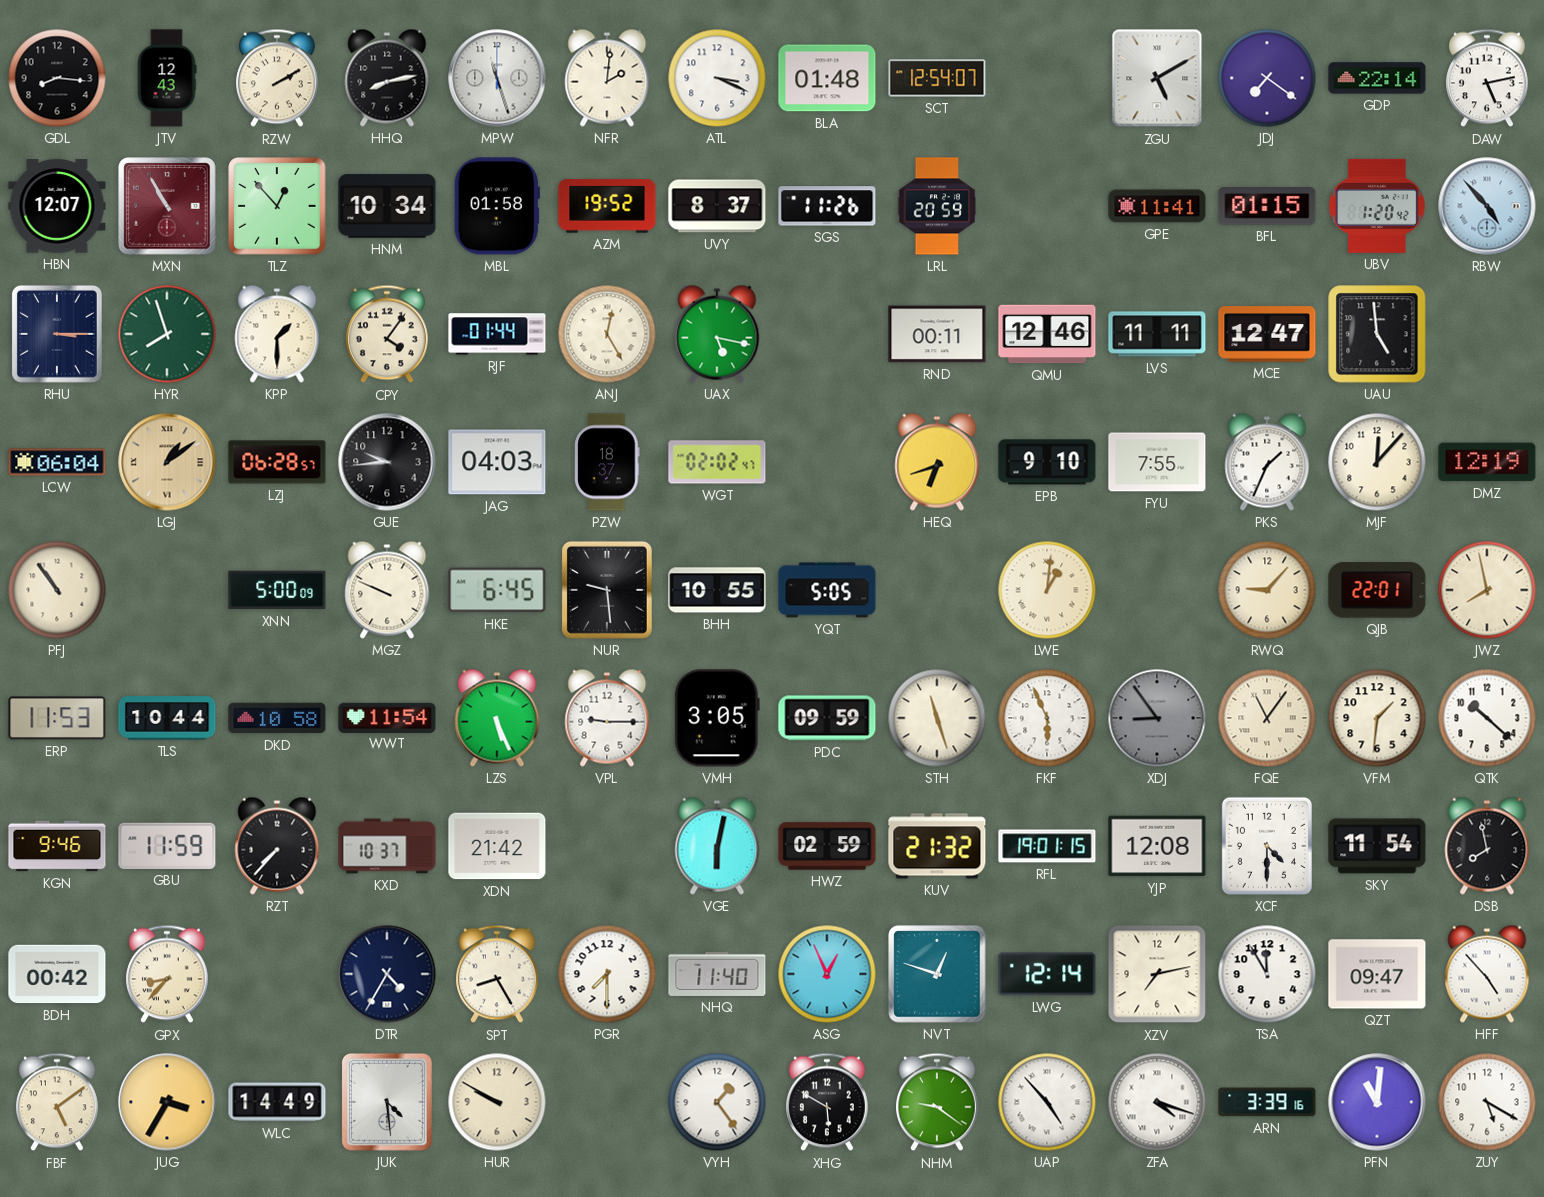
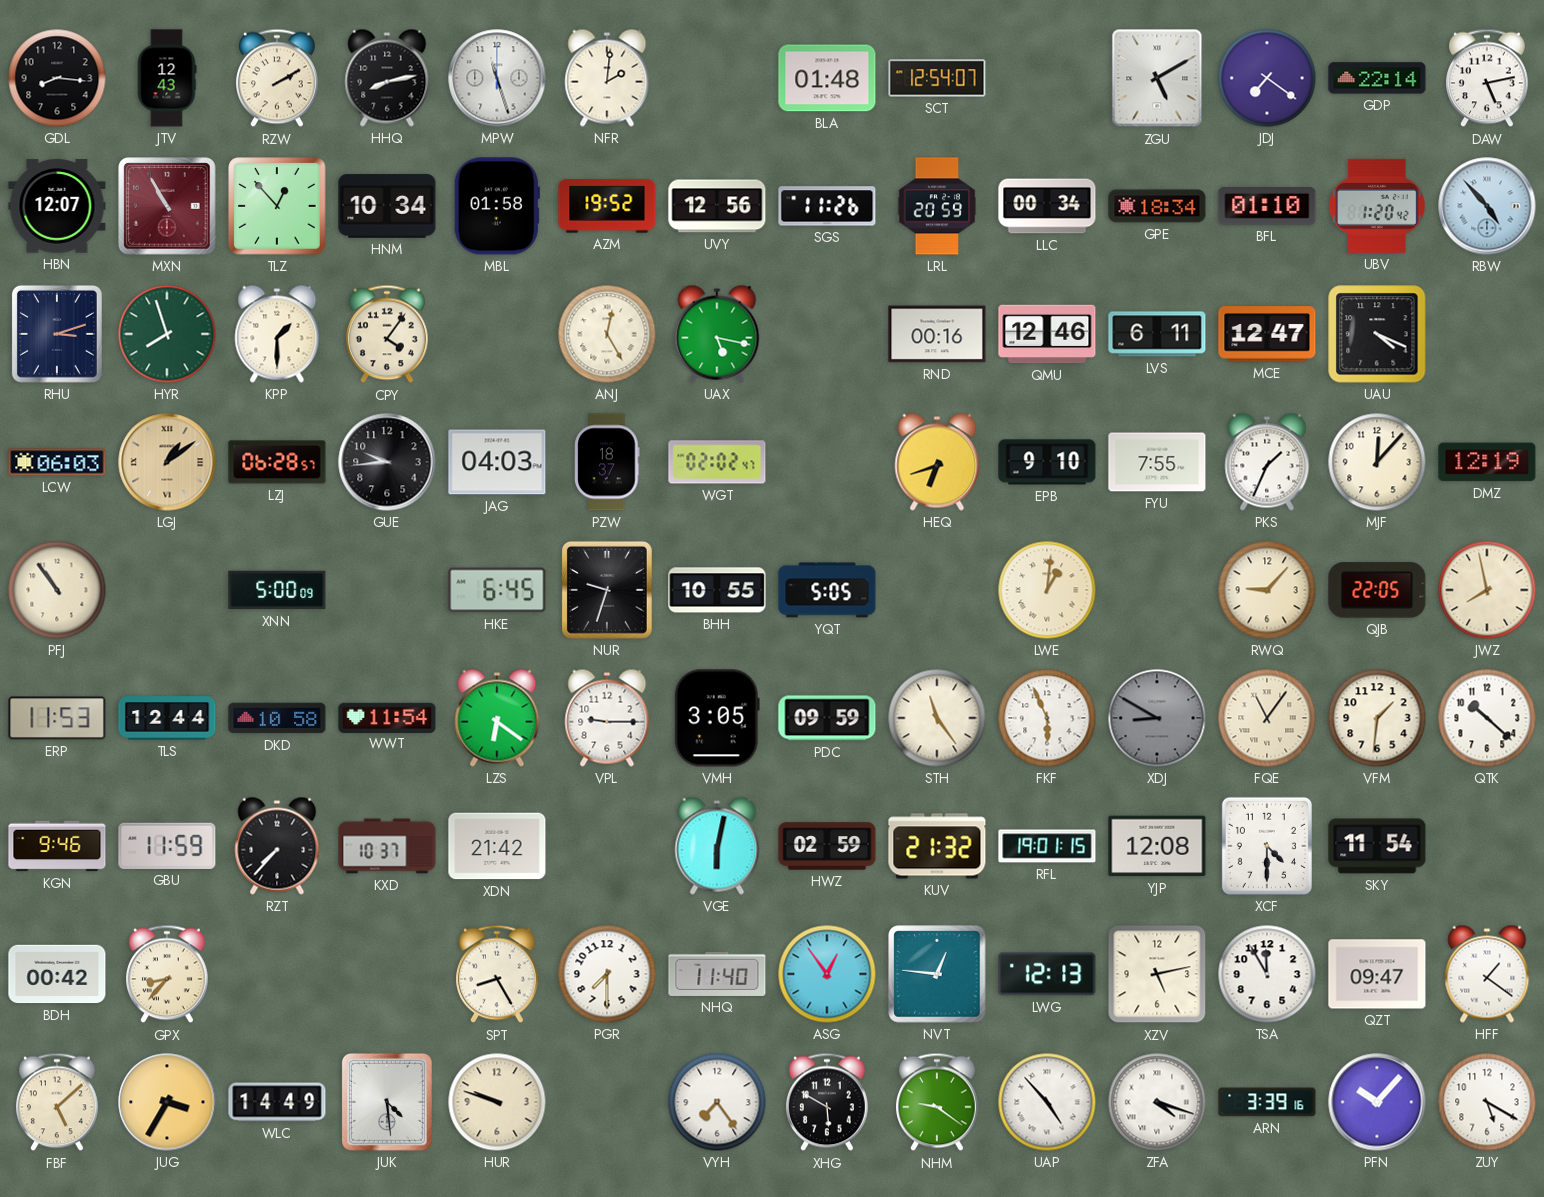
ATL: 3:19 -> none
UVY: 8:37 -> 12:56
LLC: none -> 00:34
GPE: 11:41 -> 18:34
BFL: 01:15 -> 01:10
RHU: 3:15 -> 3:12
RJF: 01:44 -> none
RND: 00:11 -> 00:16
LVS: 11:11 -> 6:11
UAU: 4:59 -> 4:19
LCW: 06:04 -> 06:03
MGZ: 9:49 -> none
NUR: 9:29 -> 9:33
QJB: 22:01 -> 22:05
TLS: 10:44 -> 12:44
LZS: 5:26 -> 6:21
STH: 11:27 -> 11:24
XDJ: 8:54 -> 8:50
DSB: 7:58 -> none
DTR: 4:35 -> none
ASG: 12:56 -> 12:54
NVT: 12:48 -> 12:46
LWG: 12:14 -> 12:13
XZV: 7:13 -> 5:13
HFF: 4:53 -> 1:21
FBF: 5:09 -> 5:08
HUR: 9:50 -> 9:48
VYH: 1:24 -> 7:24
PFN: 11:01 -> 10:07
